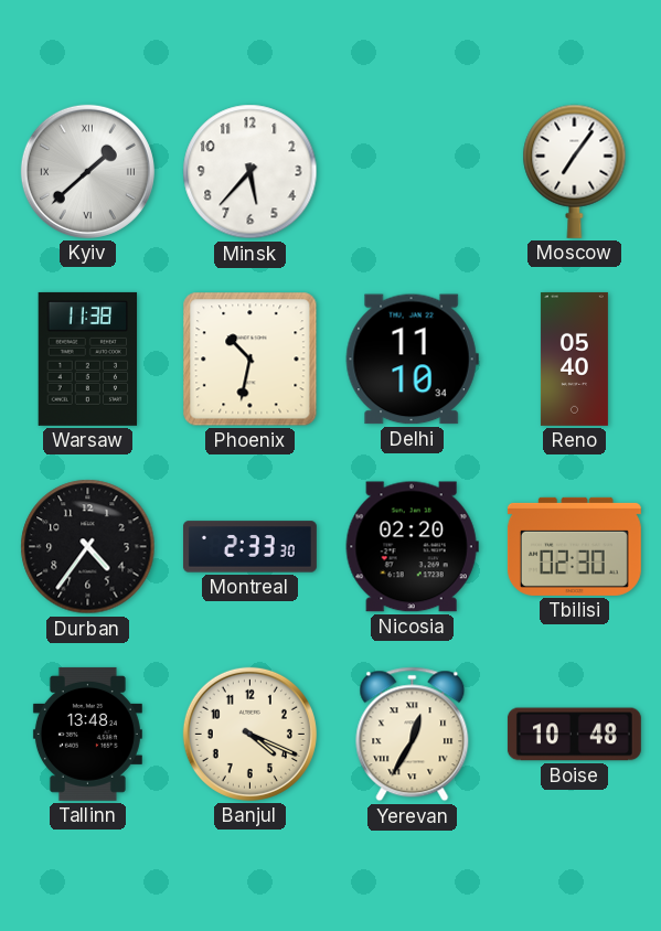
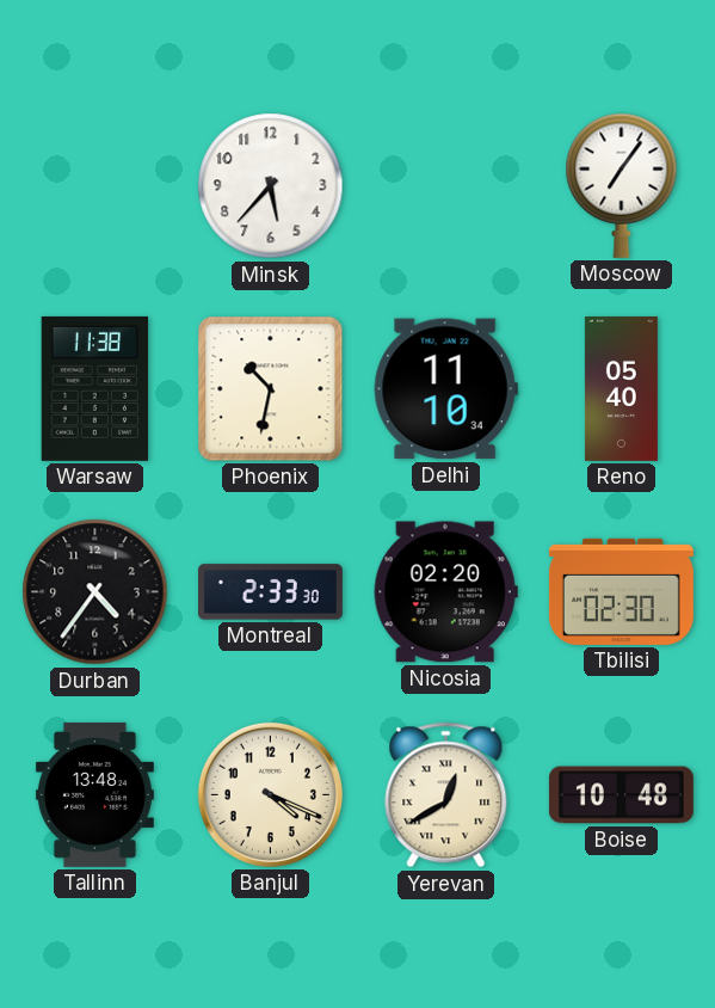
Kyiv: 1:38 -> none
Yerevan: 12:35 -> 12:40
